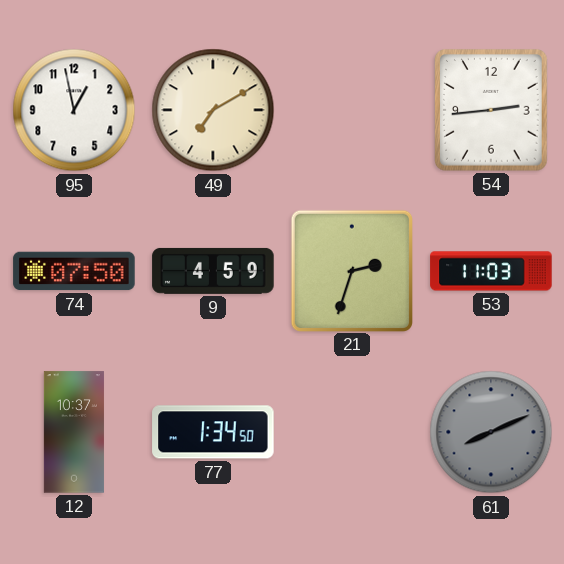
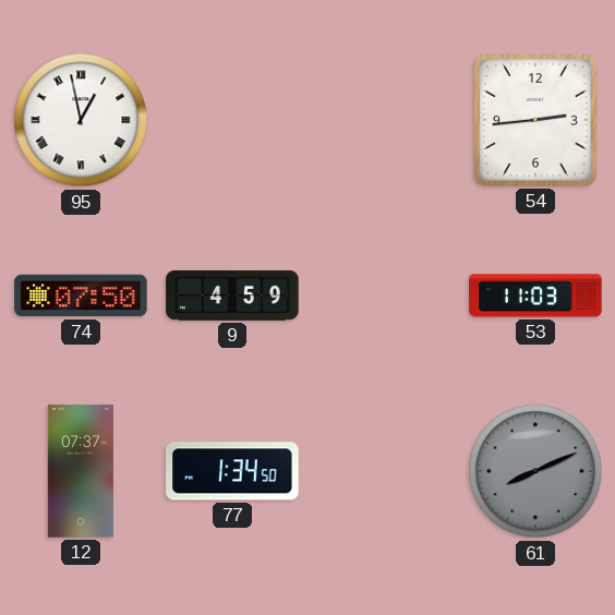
95 numerals: Arabic -> Roman
49: 7:10 -> none
21: 2:33 -> none
12: 10:37 -> 07:37
